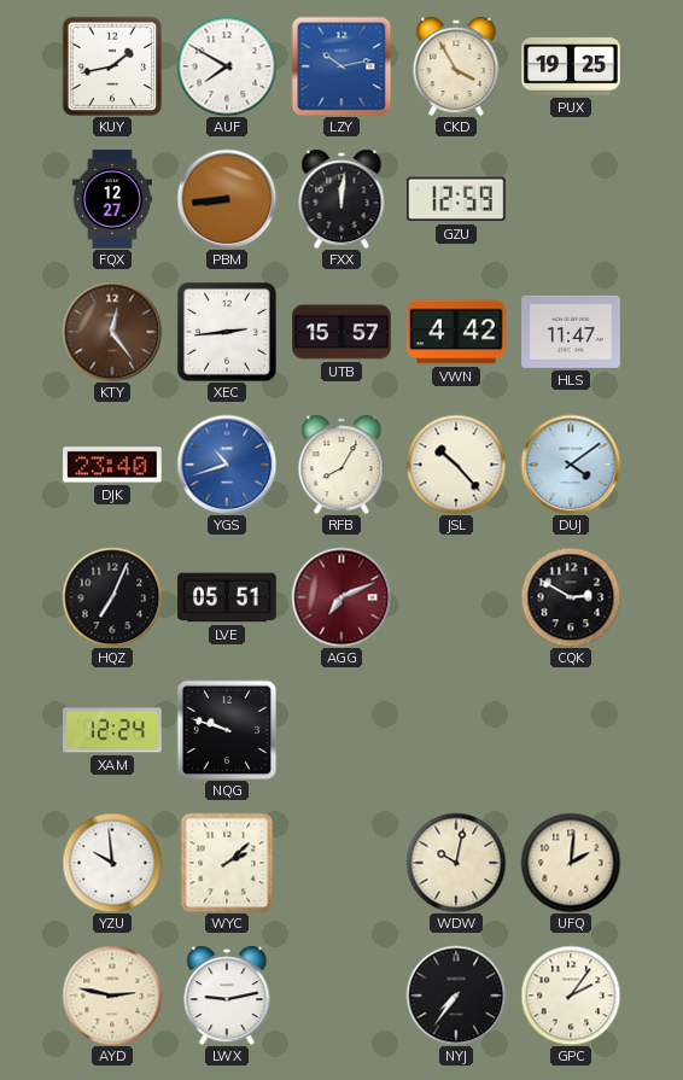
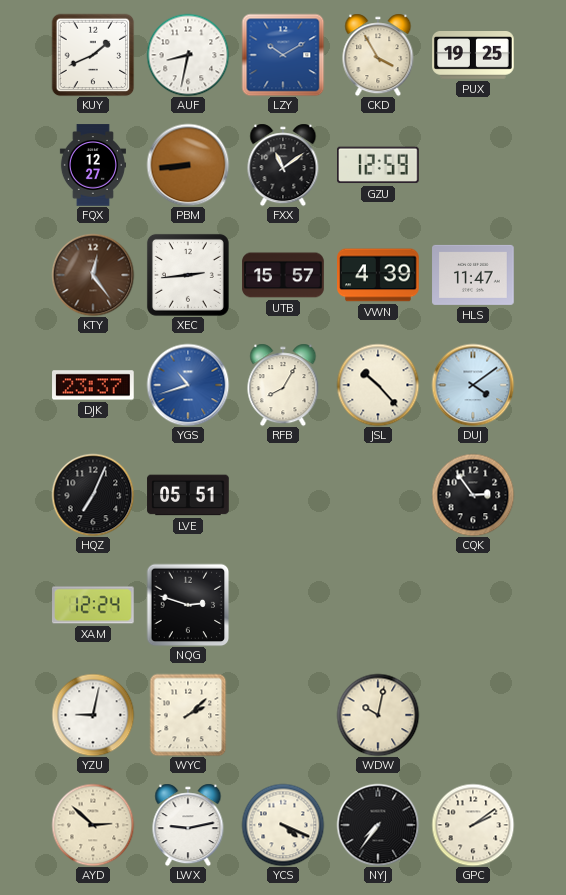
KUY: 1:43 -> 1:41
AUF: 7:50 -> 8:32
LZY: 10:13 -> 10:10
FXX: 12:01 -> 11:09
VWN: 4:42 -> 4:39
DJK: 23:40 -> 23:37
AGG: 7:11 -> none
CQK: 2:50 -> 2:54
NQG: 9:48 -> 2:48
YZU: 9:59 -> 9:02
UFQ: 2:01 -> none
AYD: 2:47 -> 2:52
YCS: none -> 4:19
GPC: 2:06 -> 2:09
